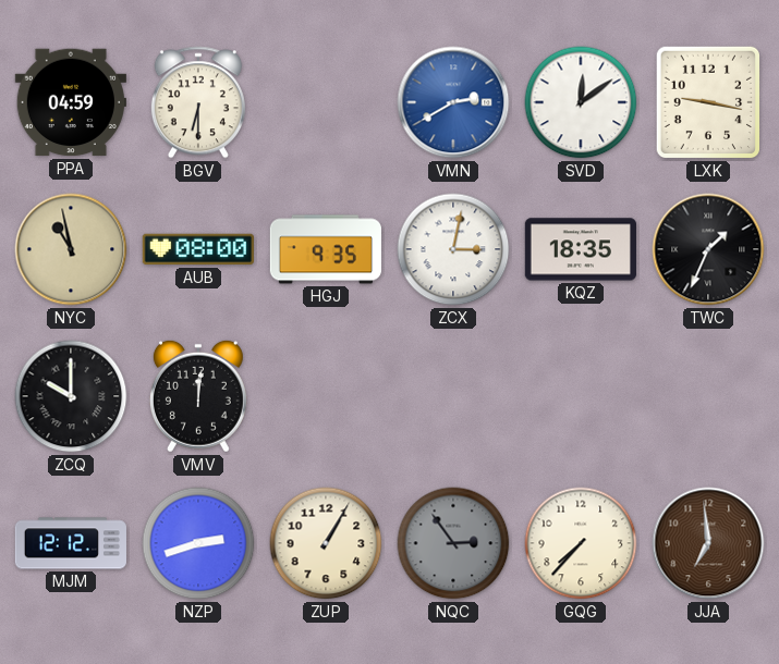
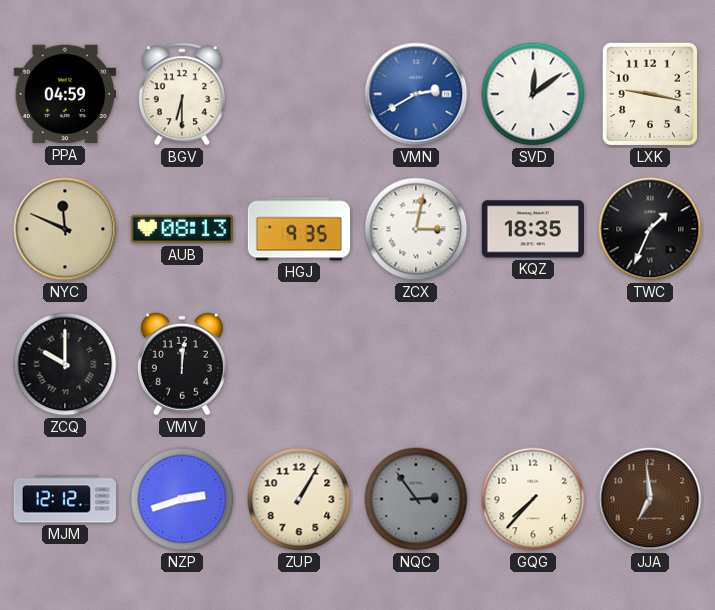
NYC: 10:58 -> 11:49
AUB: 08:00 -> 08:13
